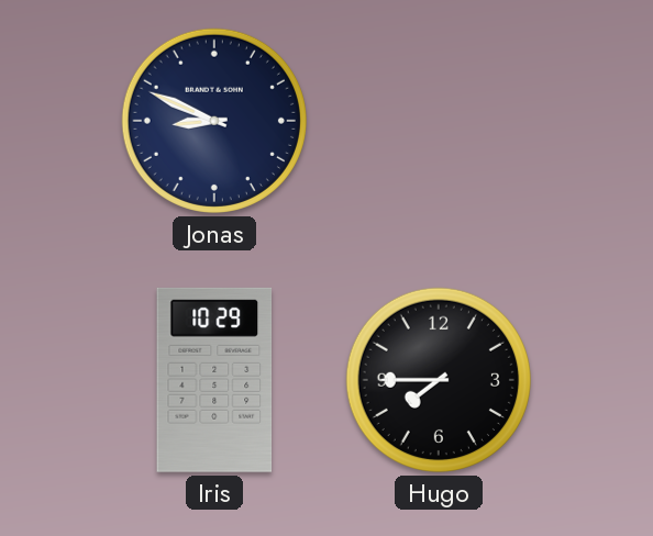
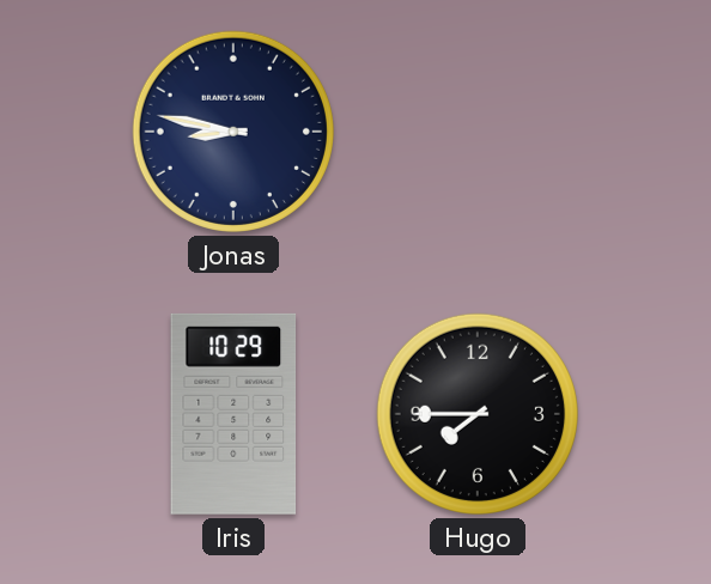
Jonas: 8:49 -> 8:47
